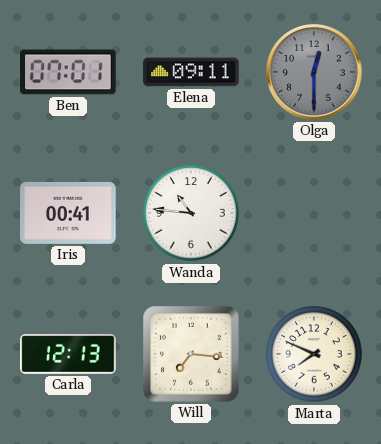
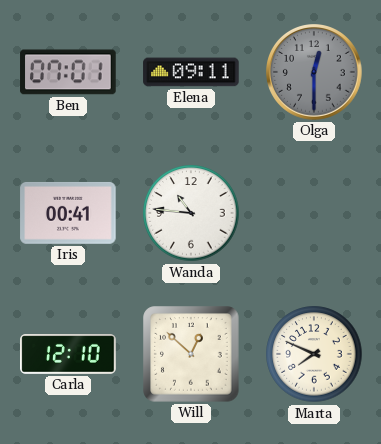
Carla: 12:13 -> 12:10
Will: 7:16 -> 12:52
